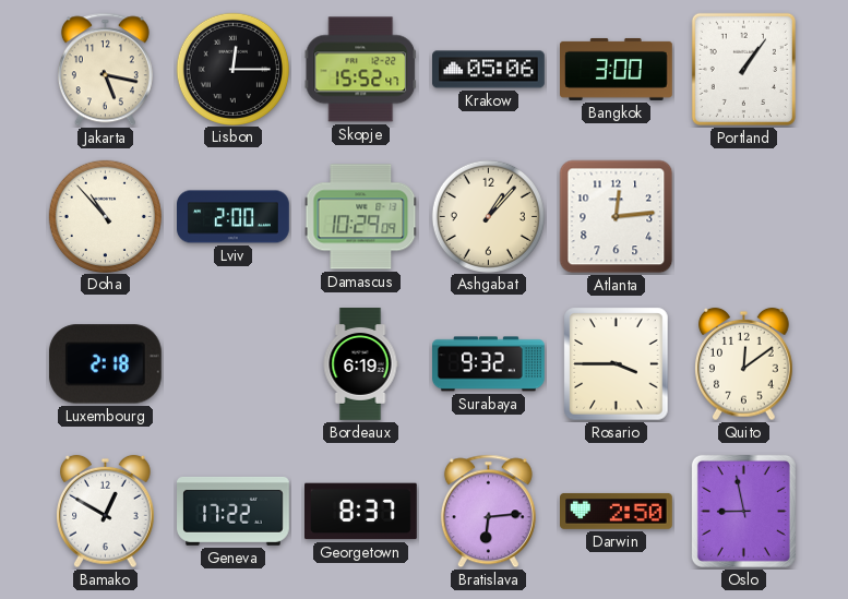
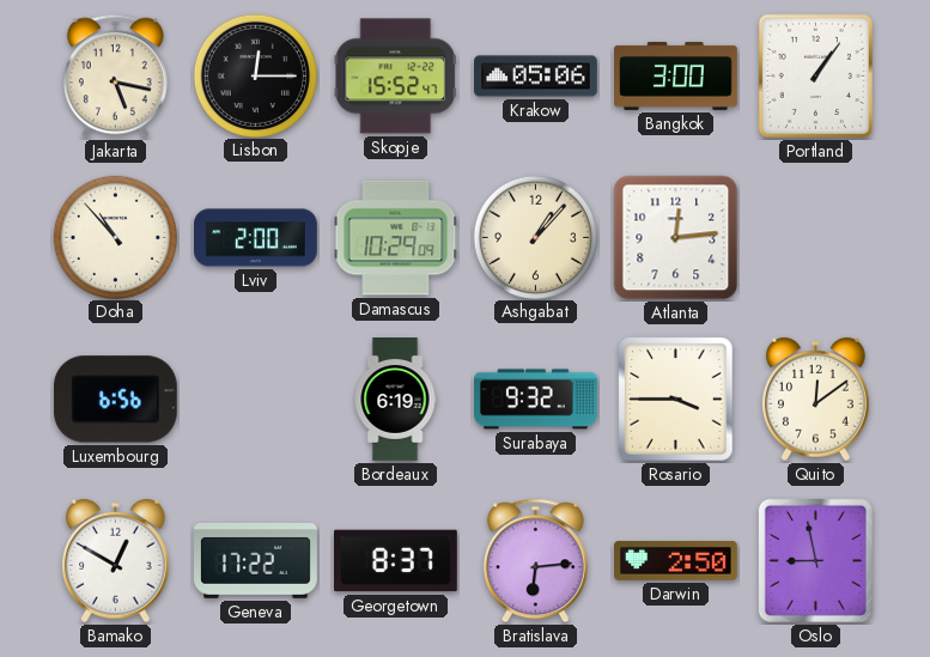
Luxembourg: 2:18 -> 6:56
